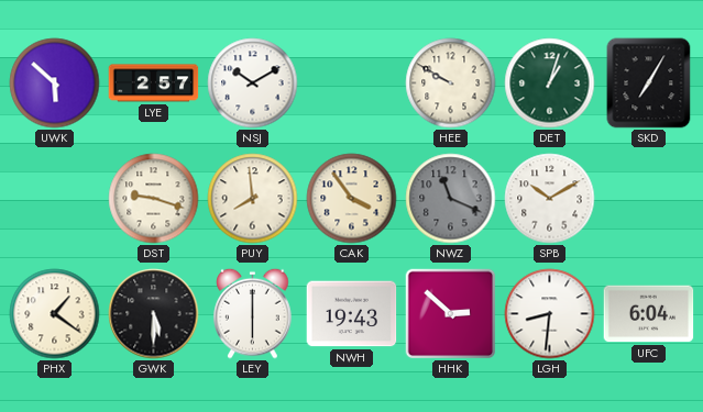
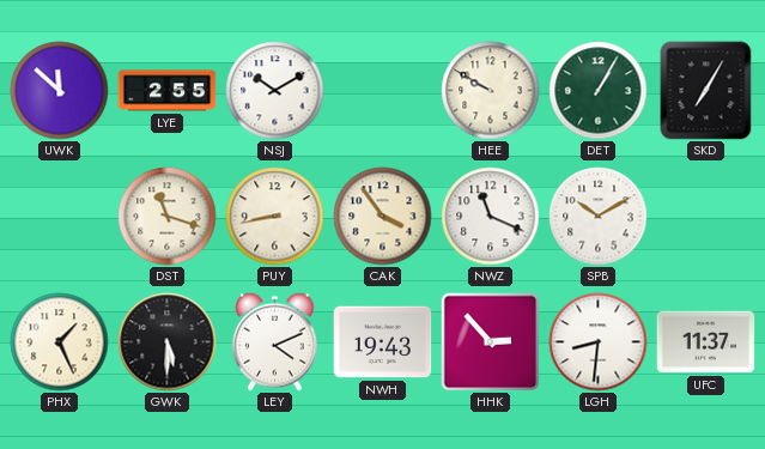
UWK: 5:52 -> 11:52
LYE: 2:57 -> 2:55
DET: 1:03 -> 1:05
DST: 9:18 -> 11:18
PUY: 7:59 -> 8:43
NWZ dial: grey -> white
PHX: 1:21 -> 1:26
LEY: 6:00 -> 4:11
HHK: 2:52 -> 2:53
UFC: 6:04 -> 11:37
